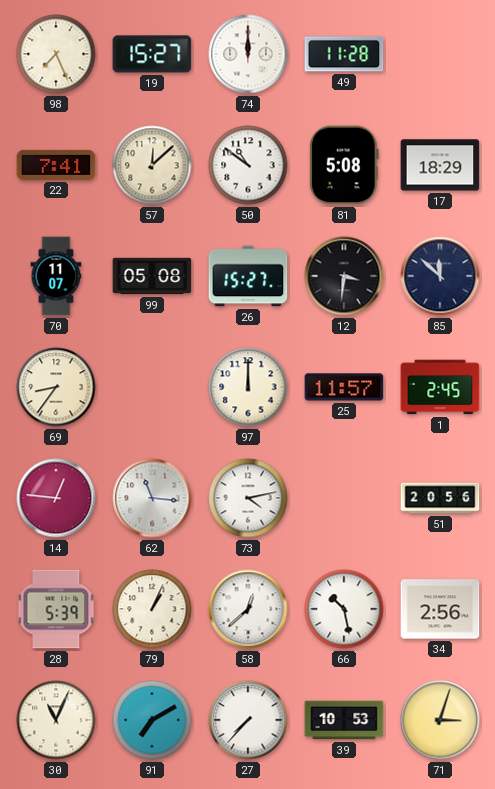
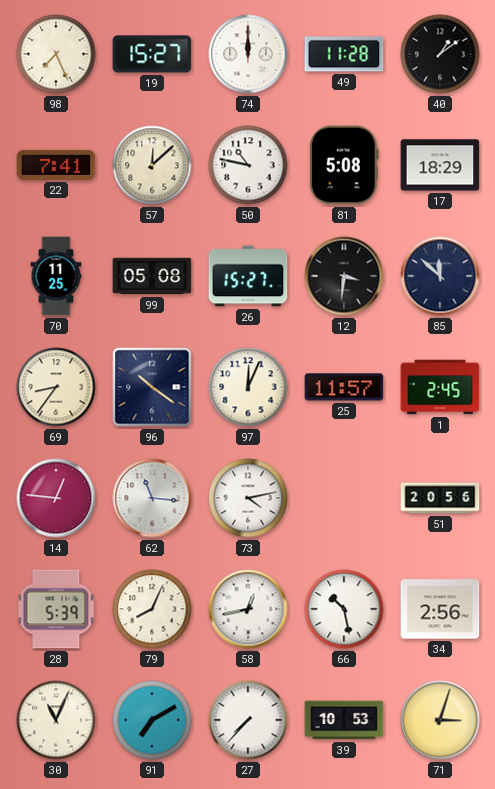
40: none -> 1:09
50: 10:51 -> 10:47
70: 11:07 -> 11:25
96: none -> 10:21
97: 12:00 -> 12:04
79: 1:04 -> 8:04
58: 12:38 -> 12:43
